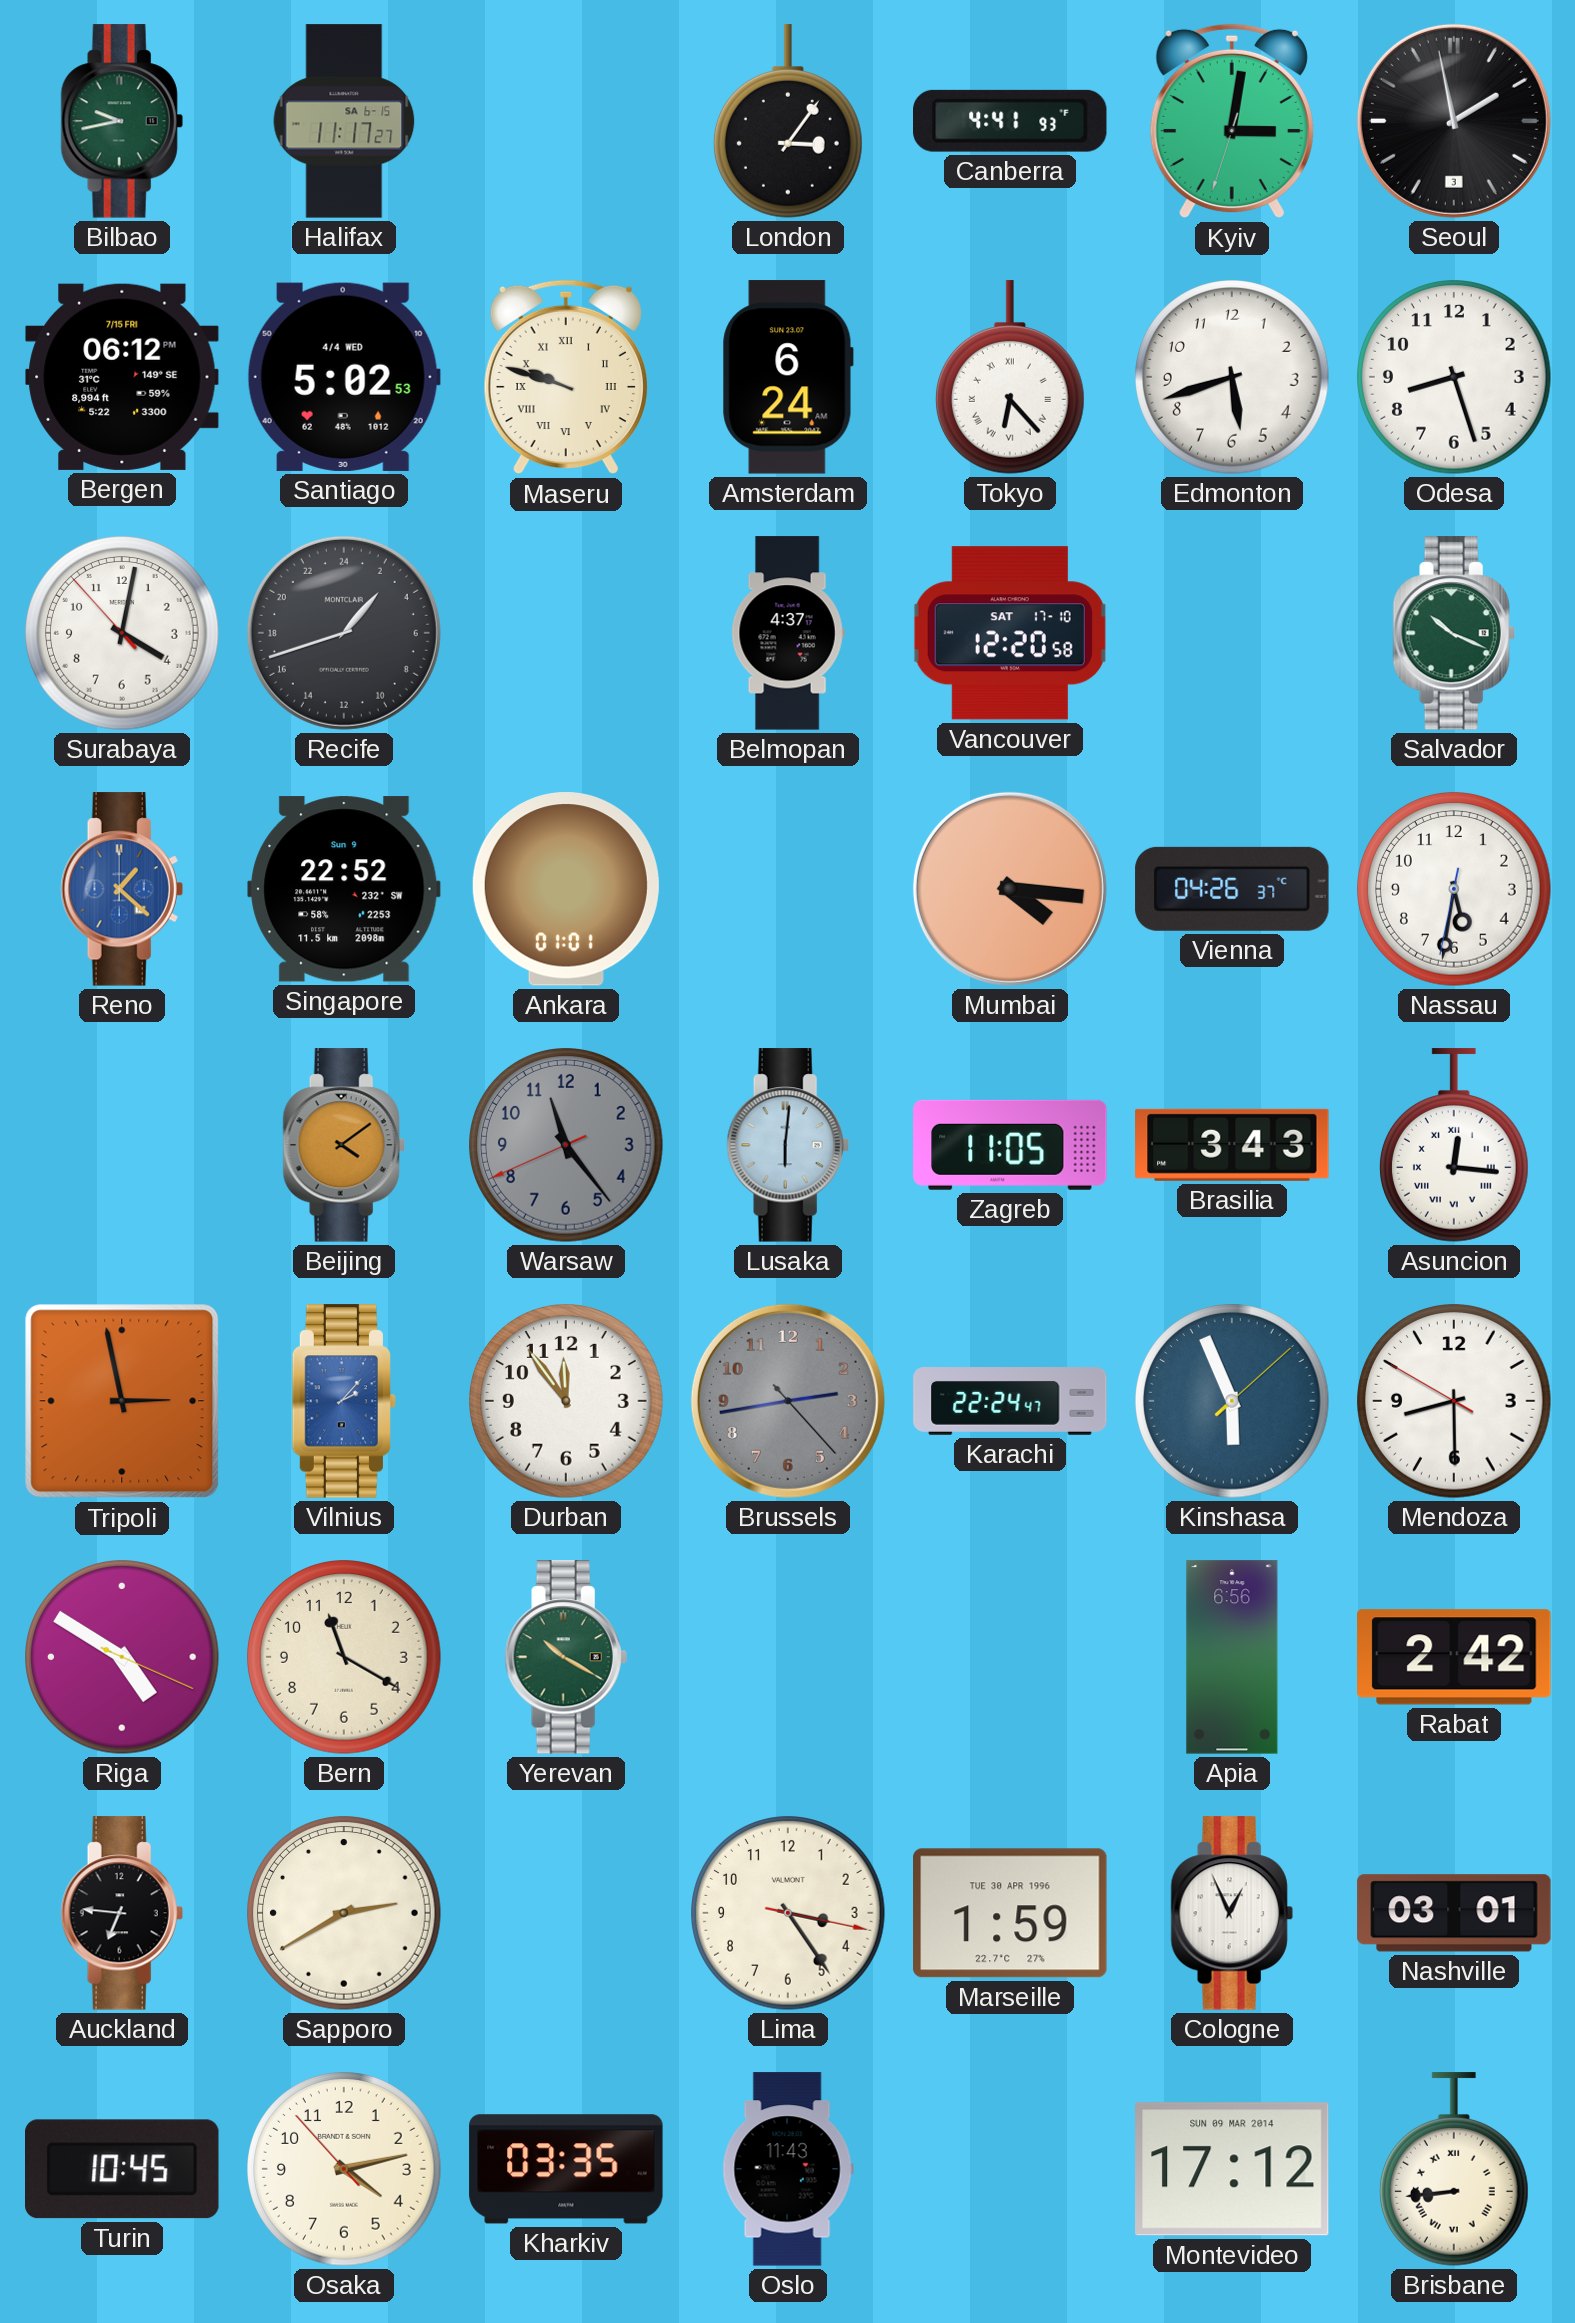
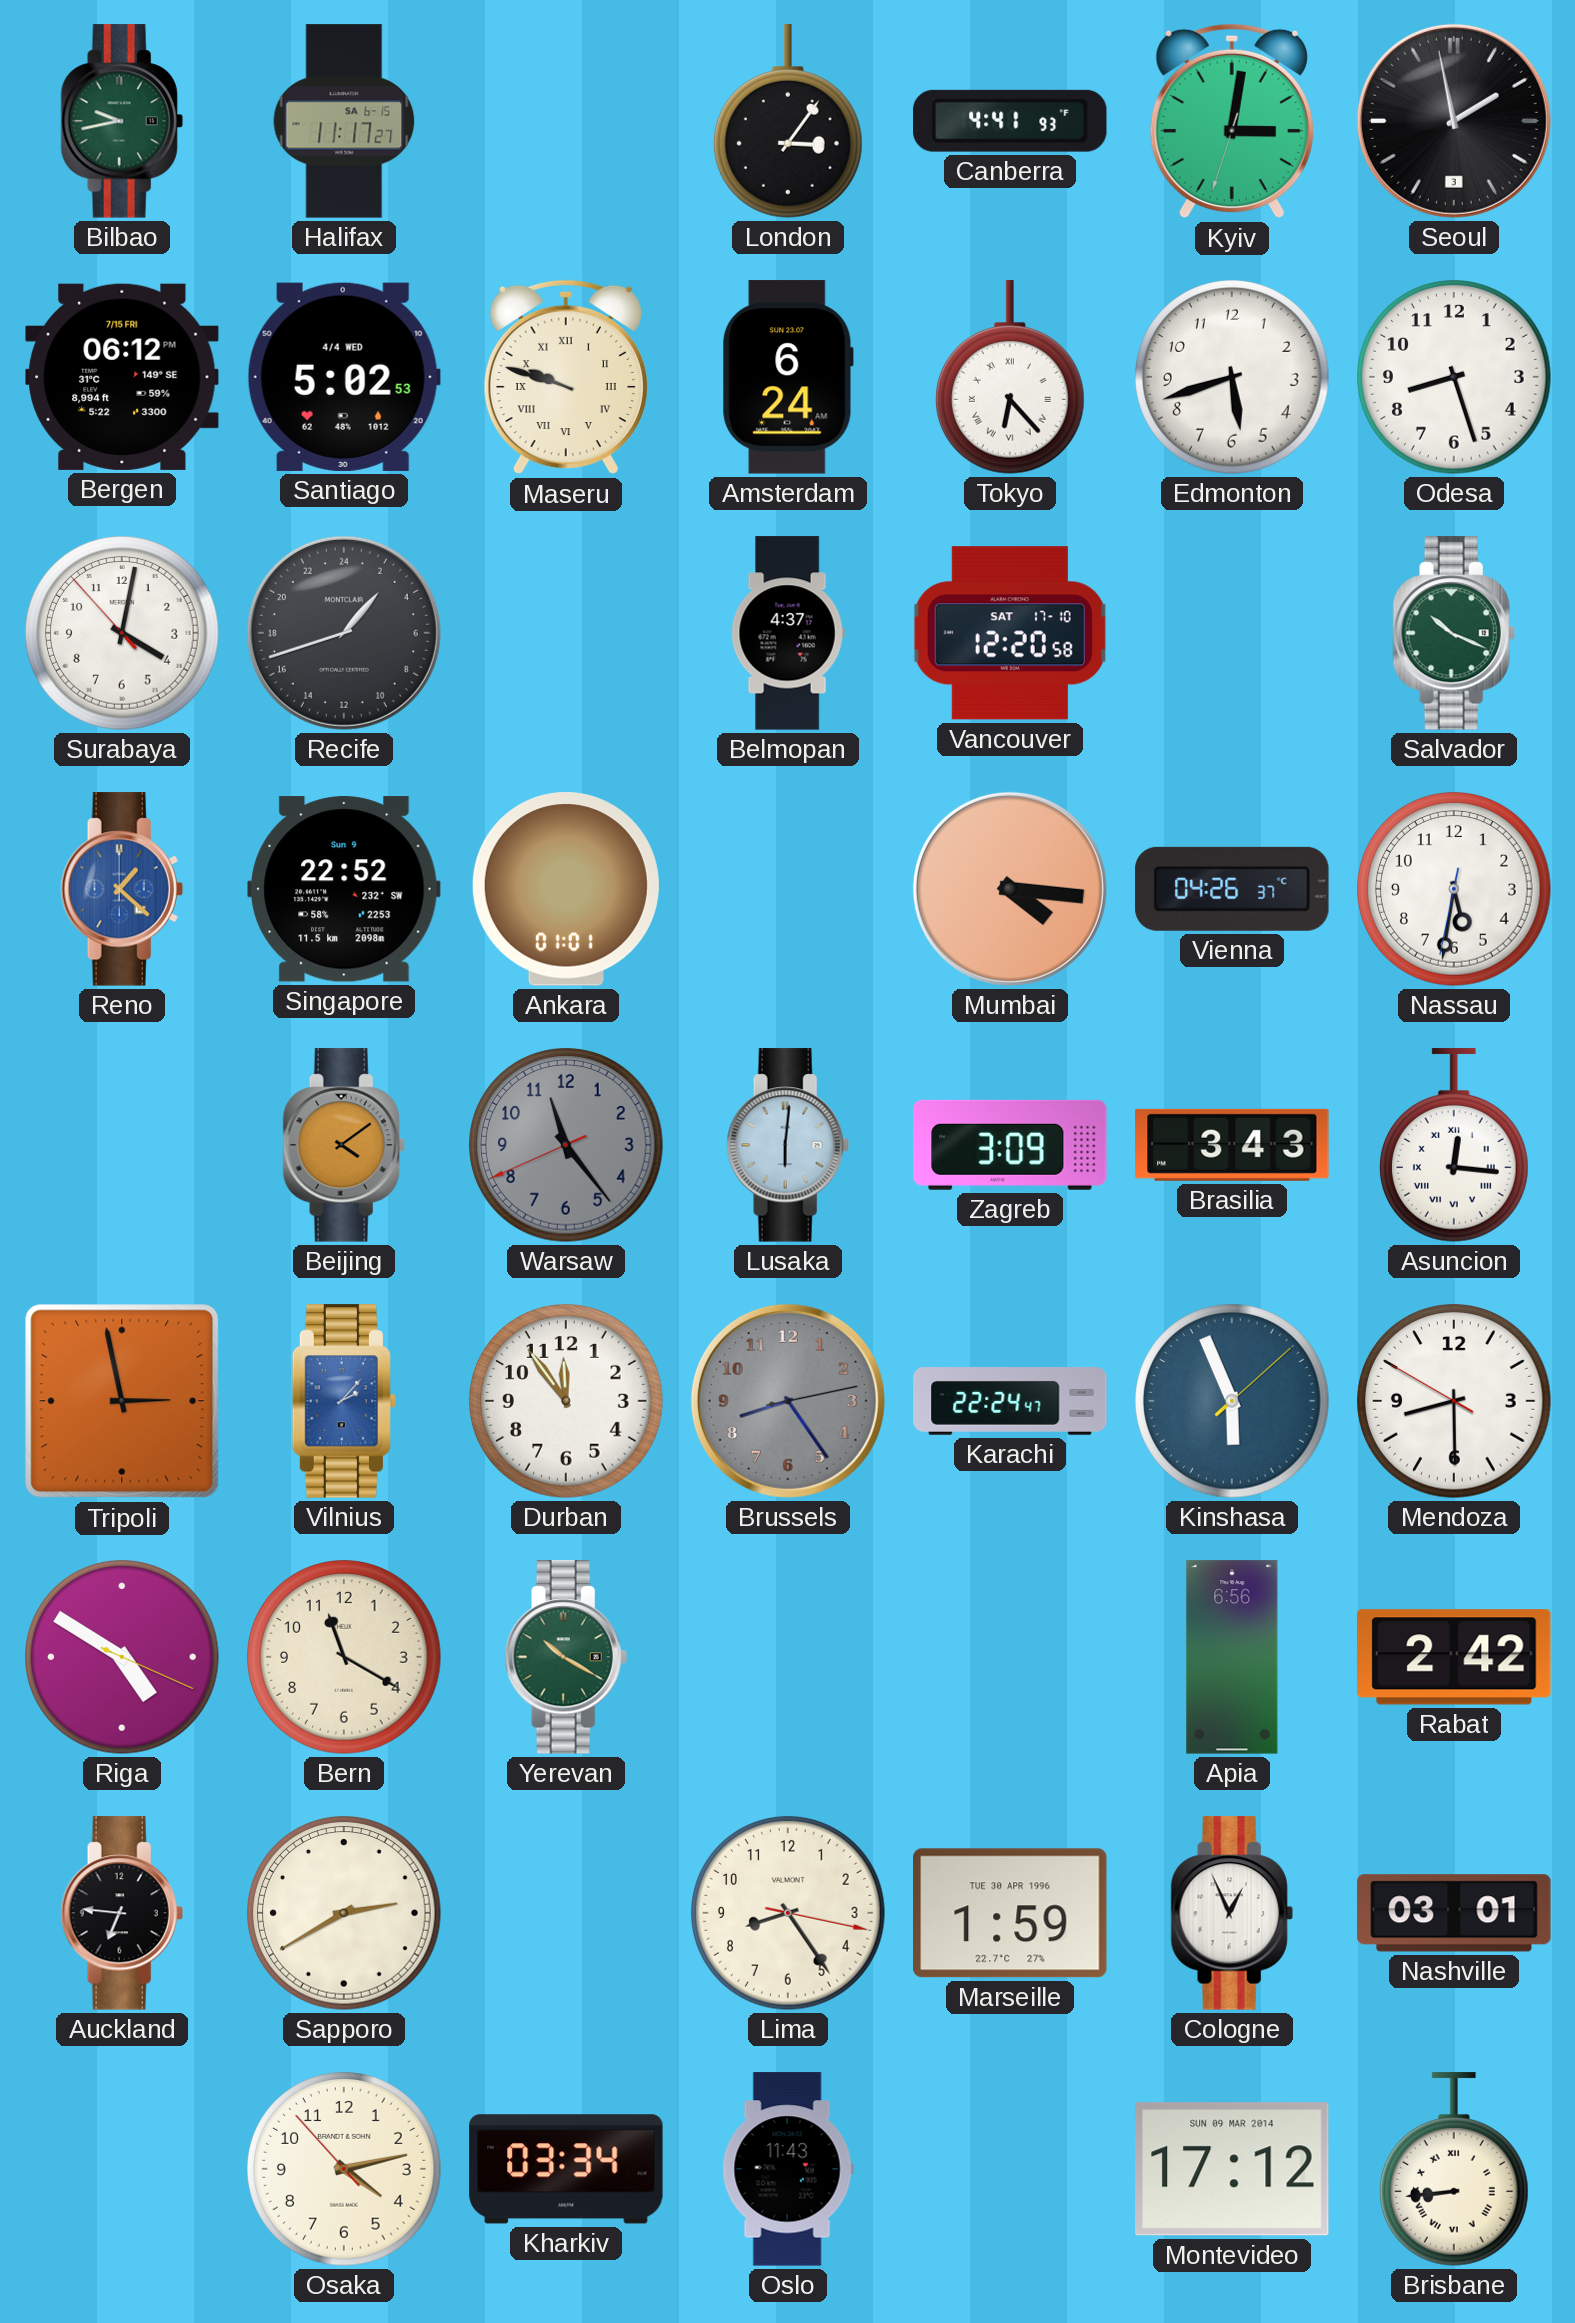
Zagreb: 11:05 -> 3:09
Brussels: 2:43 -> 8:24
Lima: 3:24 -> 8:24
Turin: 10:45 -> none
Kharkiv: 03:35 -> 03:34
